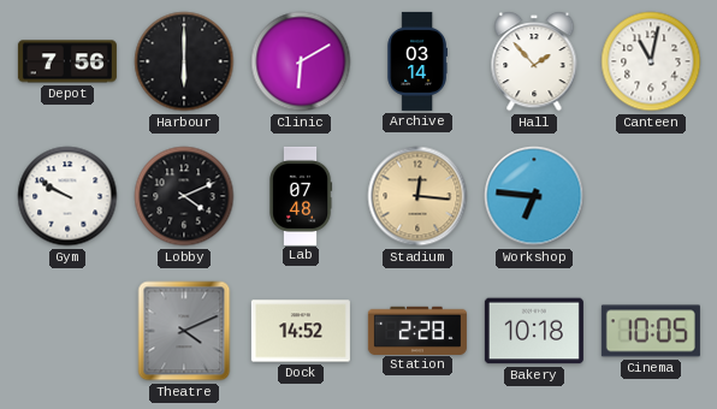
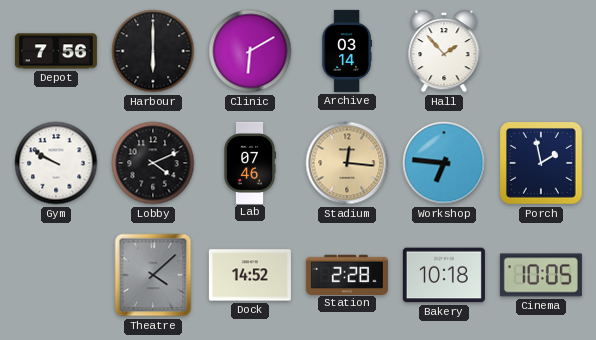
Canteen: 11:02 -> none
Lab: 07:48 -> 07:46
Porch: none -> 1:58
Theatre: 4:11 -> 4:08
